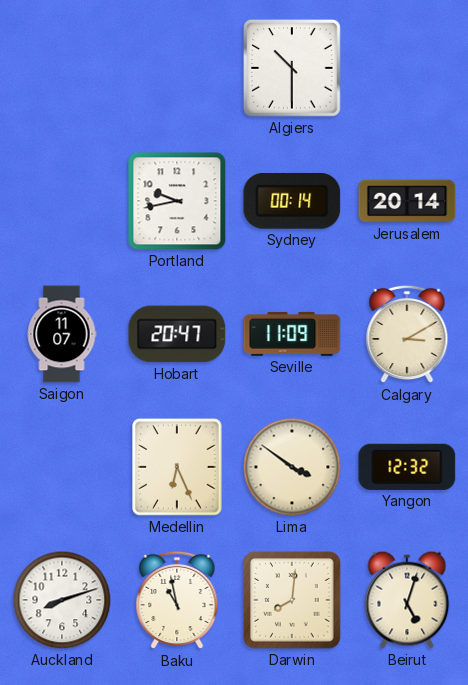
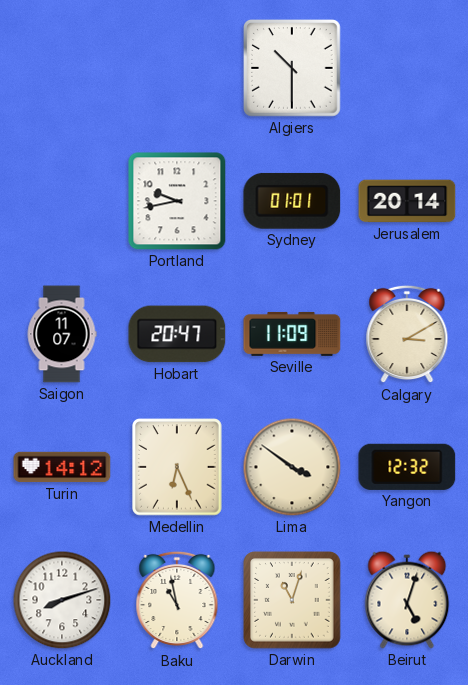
Sydney: 00:14 -> 01:01
Turin: none -> 14:12
Darwin: 8:01 -> 11:03
